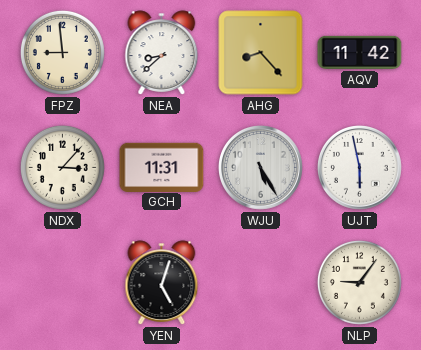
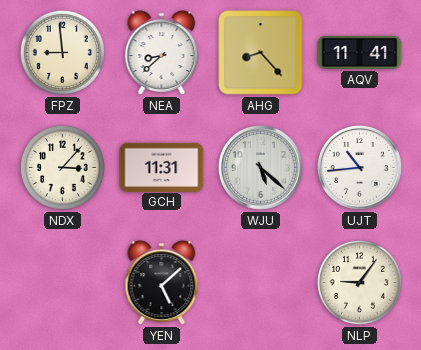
AQV: 11:42 -> 11:41
WJU: 5:25 -> 5:22
UJT: 5:58 -> 10:44
YEN: 5:03 -> 5:08
